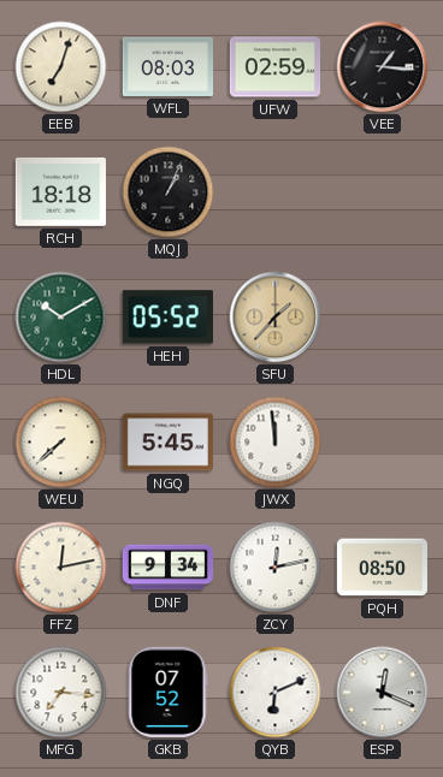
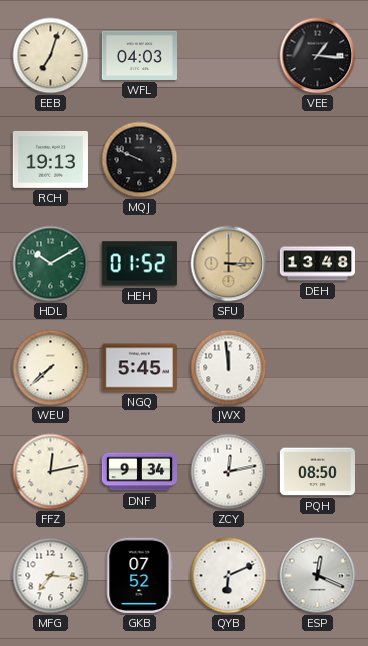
WFL: 08:03 -> 04:03
UFW: 02:59 -> none
RCH: 18:18 -> 19:13
MQJ: 1:04 -> 9:49
HEH: 05:52 -> 01:52
SFU: 1:37 -> 3:15
DEH: none -> 13:48
